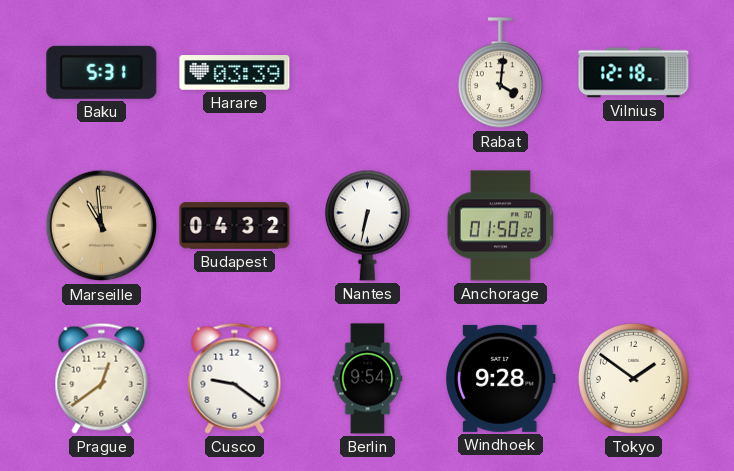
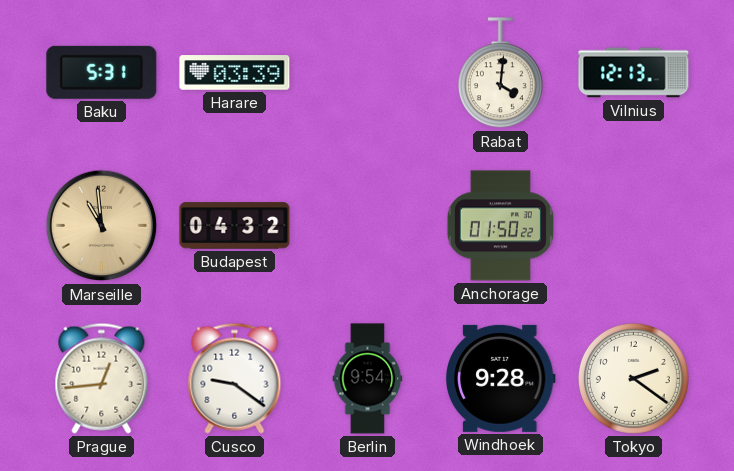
Vilnius: 12:18 -> 12:13
Nantes: 6:32 -> none
Prague: 12:39 -> 12:44
Tokyo: 1:51 -> 2:21
